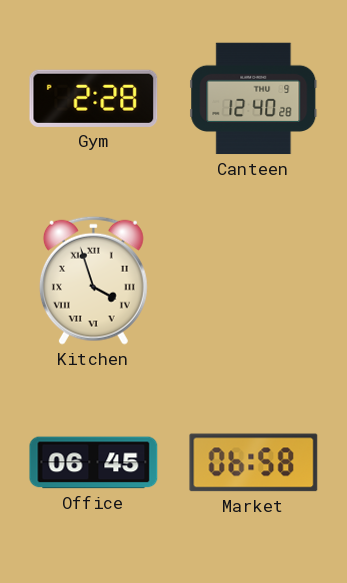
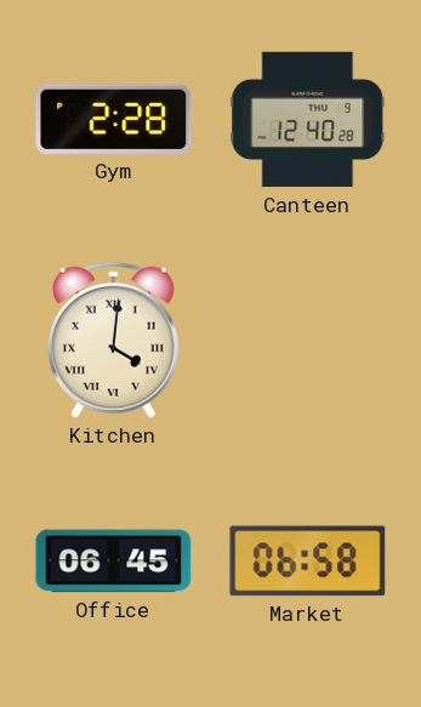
Kitchen: 3:57 -> 4:01
